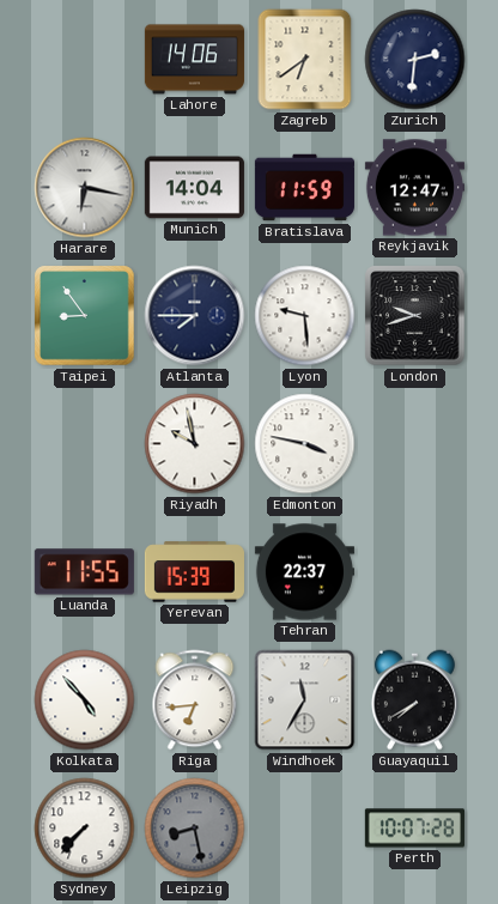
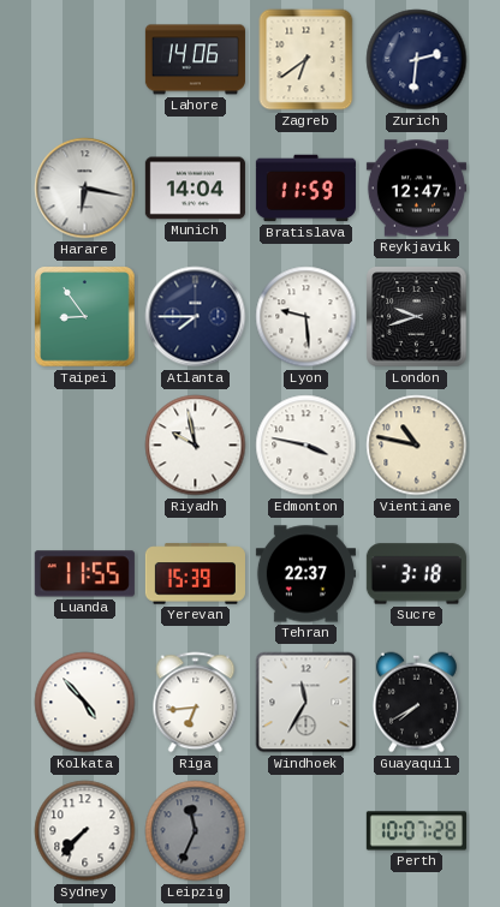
Vientiane: none -> 10:47
Sucre: none -> 3:18
Leipzig: 8:28 -> 11:34
